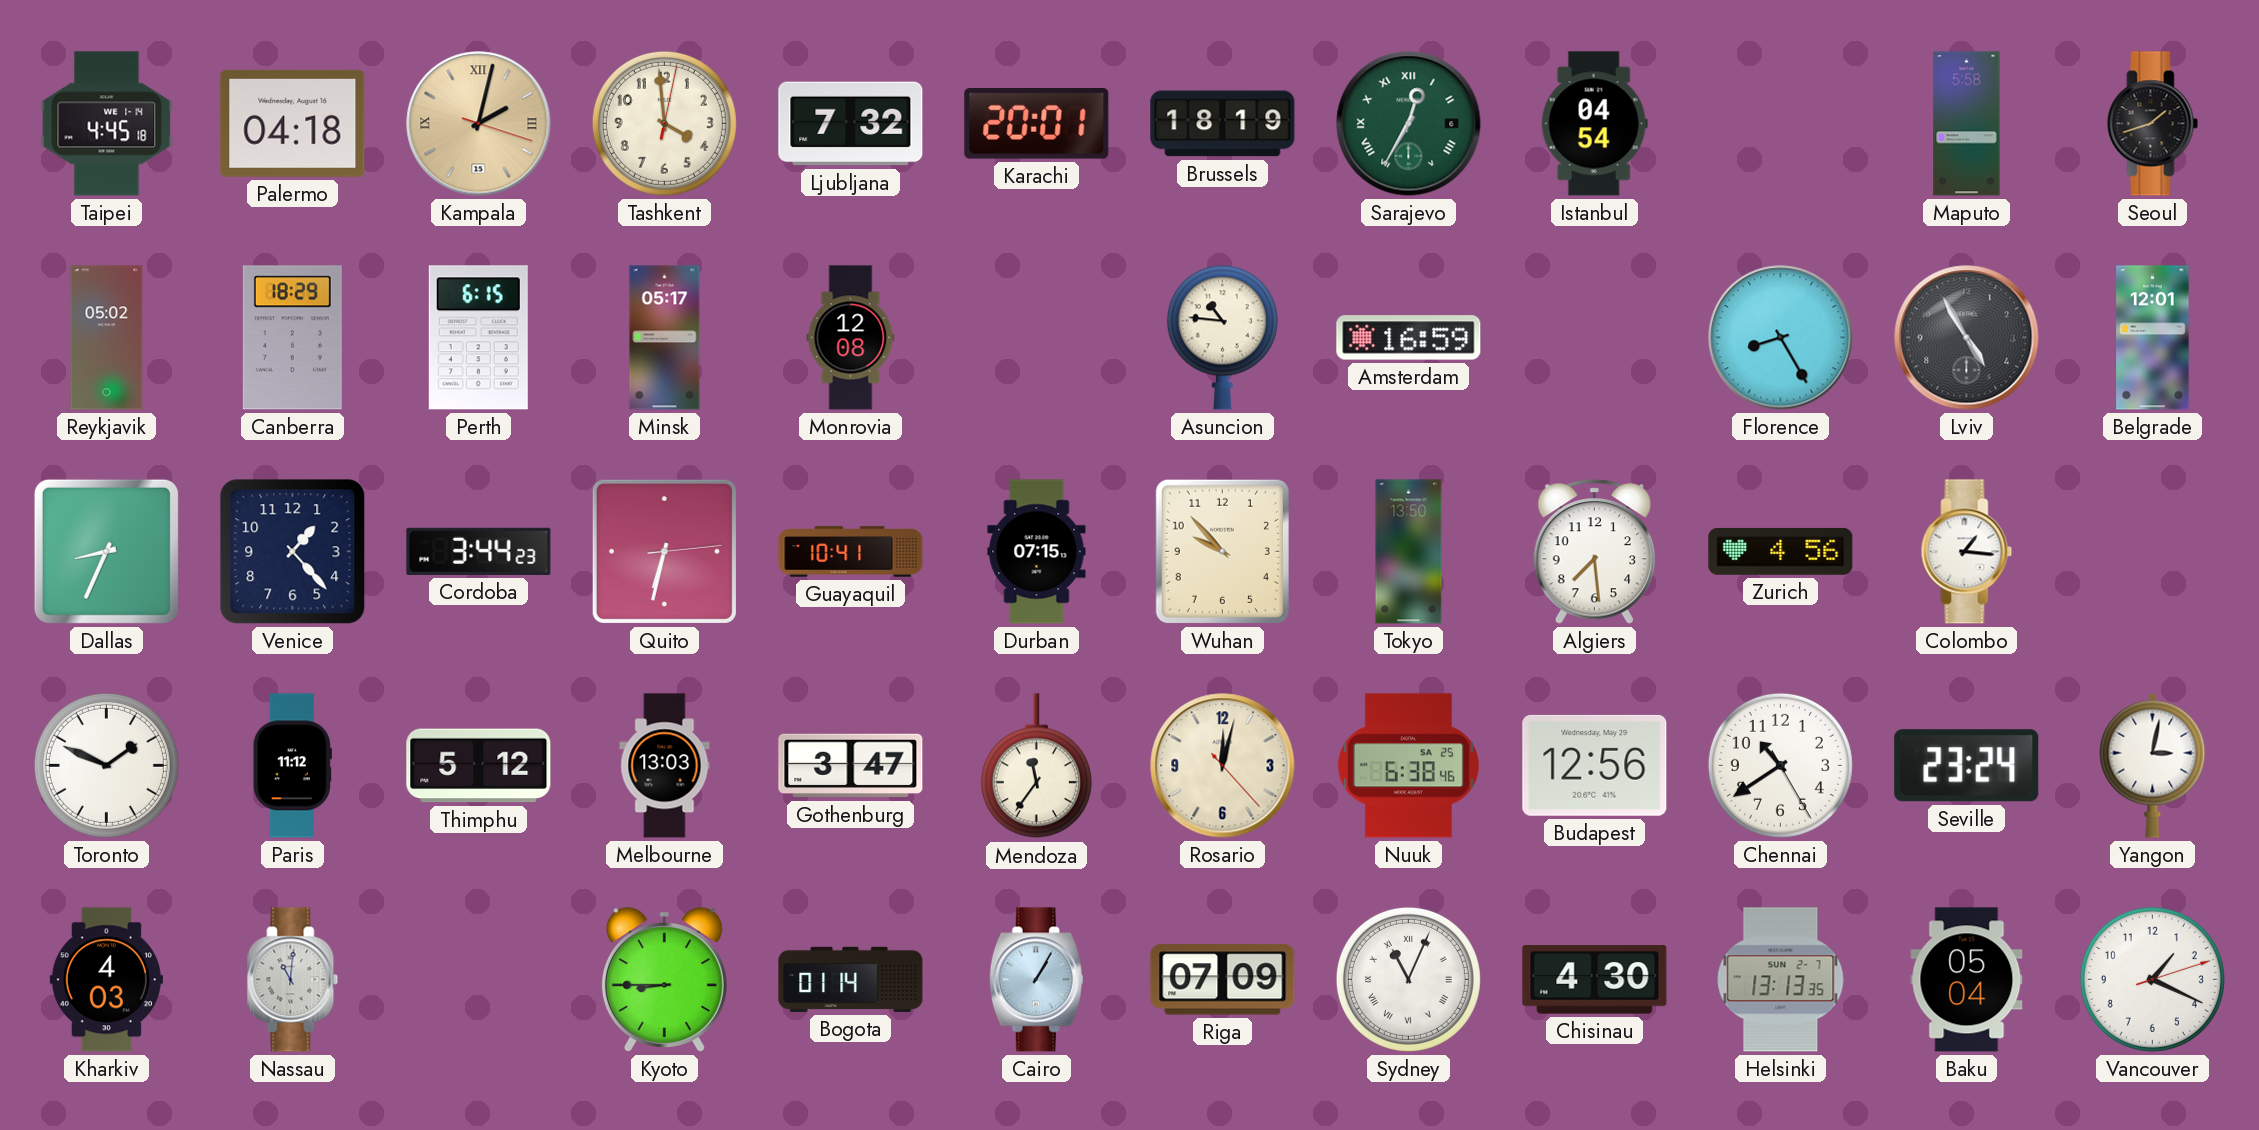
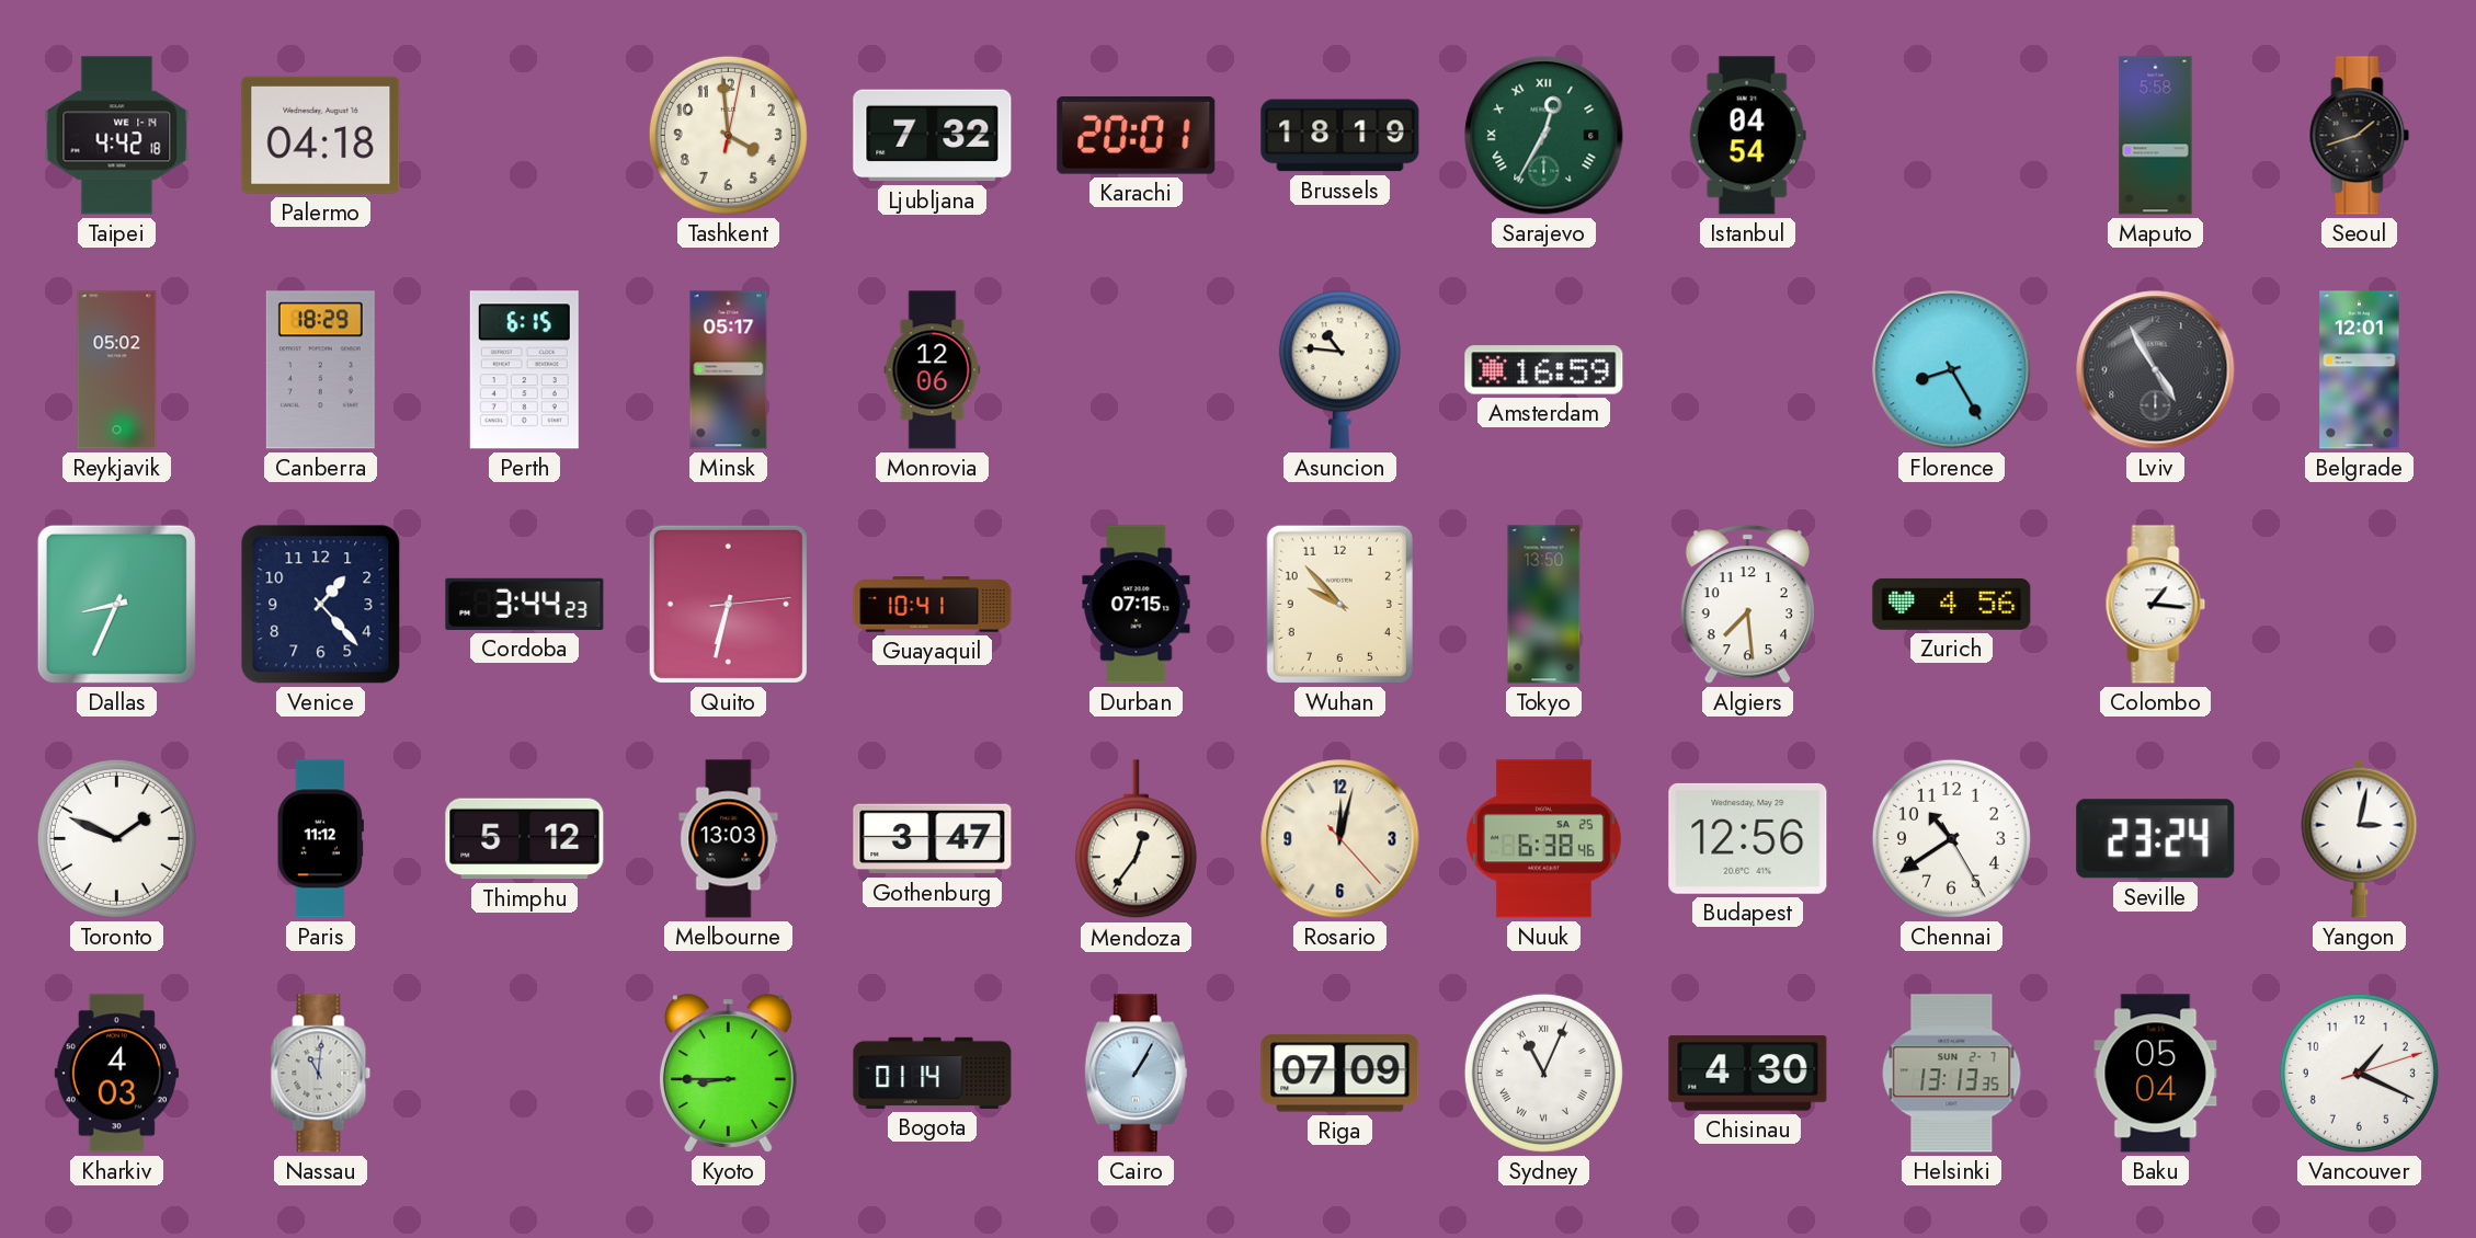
Taipei: 4:45 -> 4:42
Kampala: 2:02 -> none
Monrovia: 12:08 -> 12:06
Mendoza: 11:36 -> 12:36
